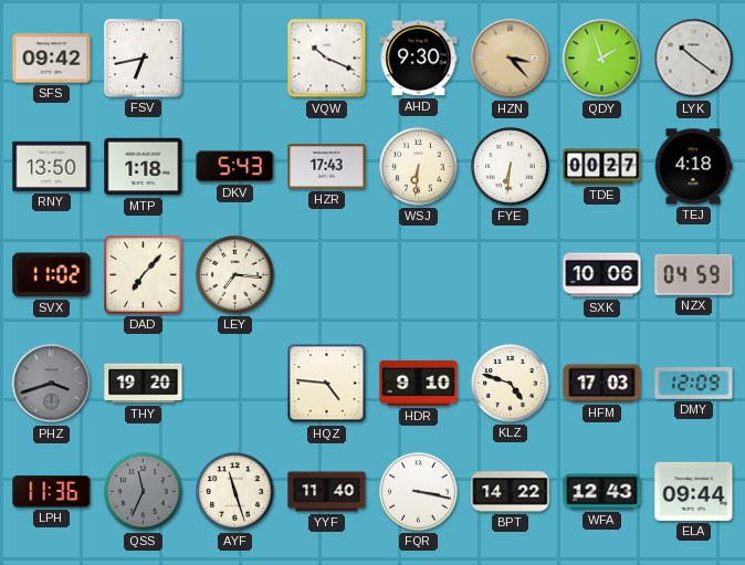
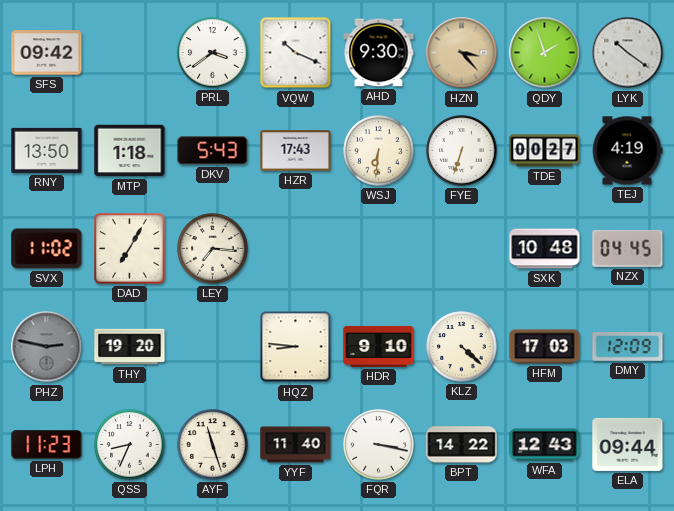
FSV: 6:43 -> none
PRL: none -> 3:39
FYE: 6:31 -> 6:33
TEJ: 4:18 -> 4:19
DAD: 7:07 -> 7:05
SXK: 10:06 -> 10:48
NZX: 04:59 -> 04:45
PHZ: 3:42 -> 2:47
HQZ: 4:46 -> 8:46
KLZ: 4:48 -> 4:22
LPH: 11:36 -> 11:23
QSS: 11:34 -> 8:34
QSS dial: grey -> white
